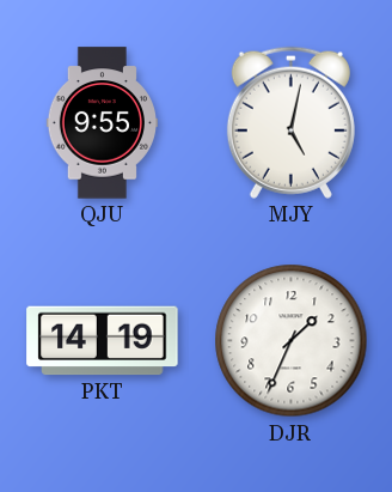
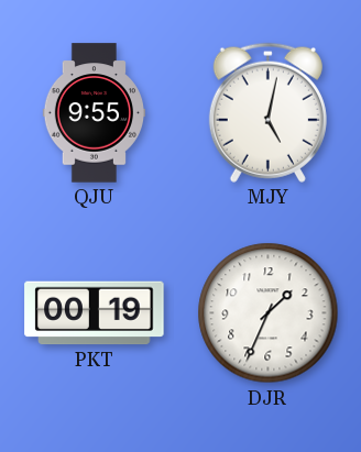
PKT: 14:19 -> 00:19
